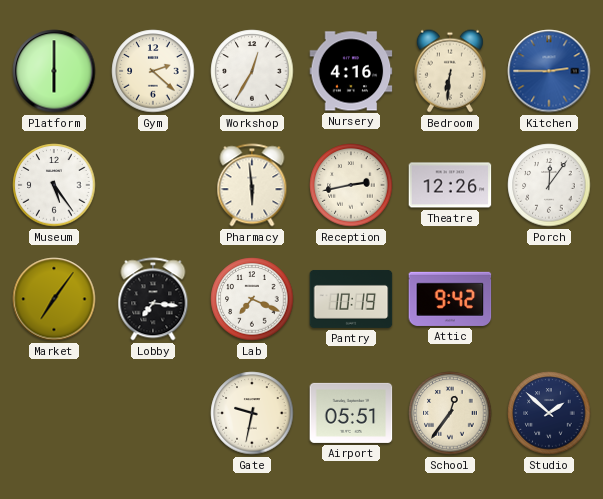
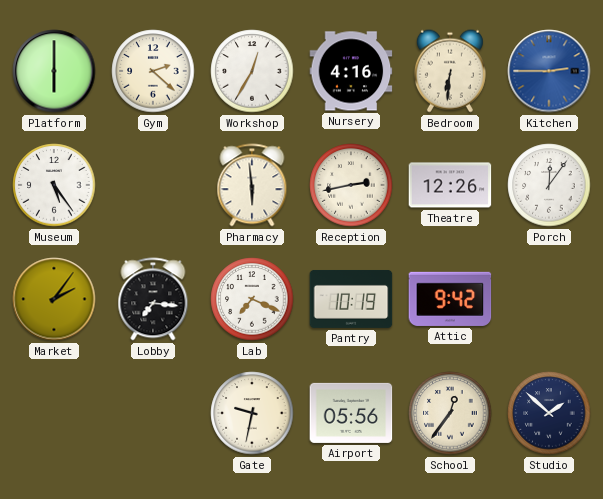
Market: 7:06 -> 2:06
Airport: 05:51 -> 05:56
